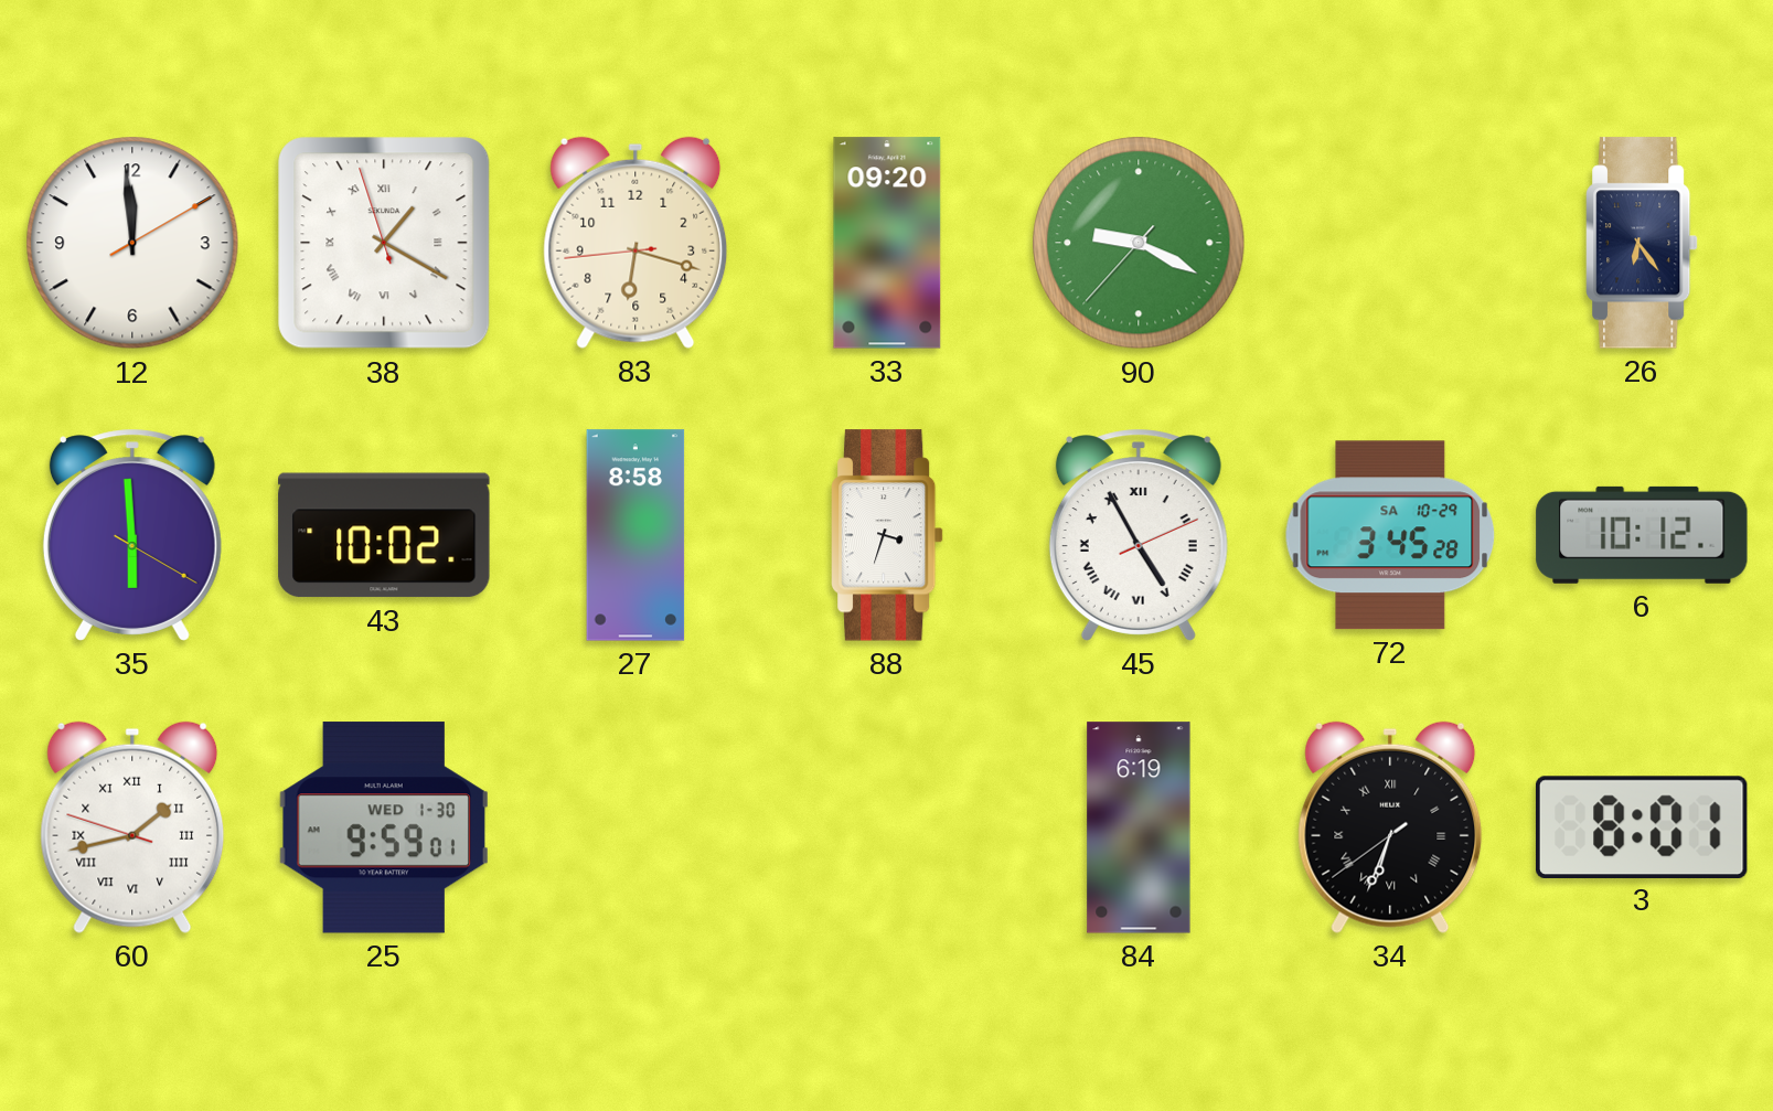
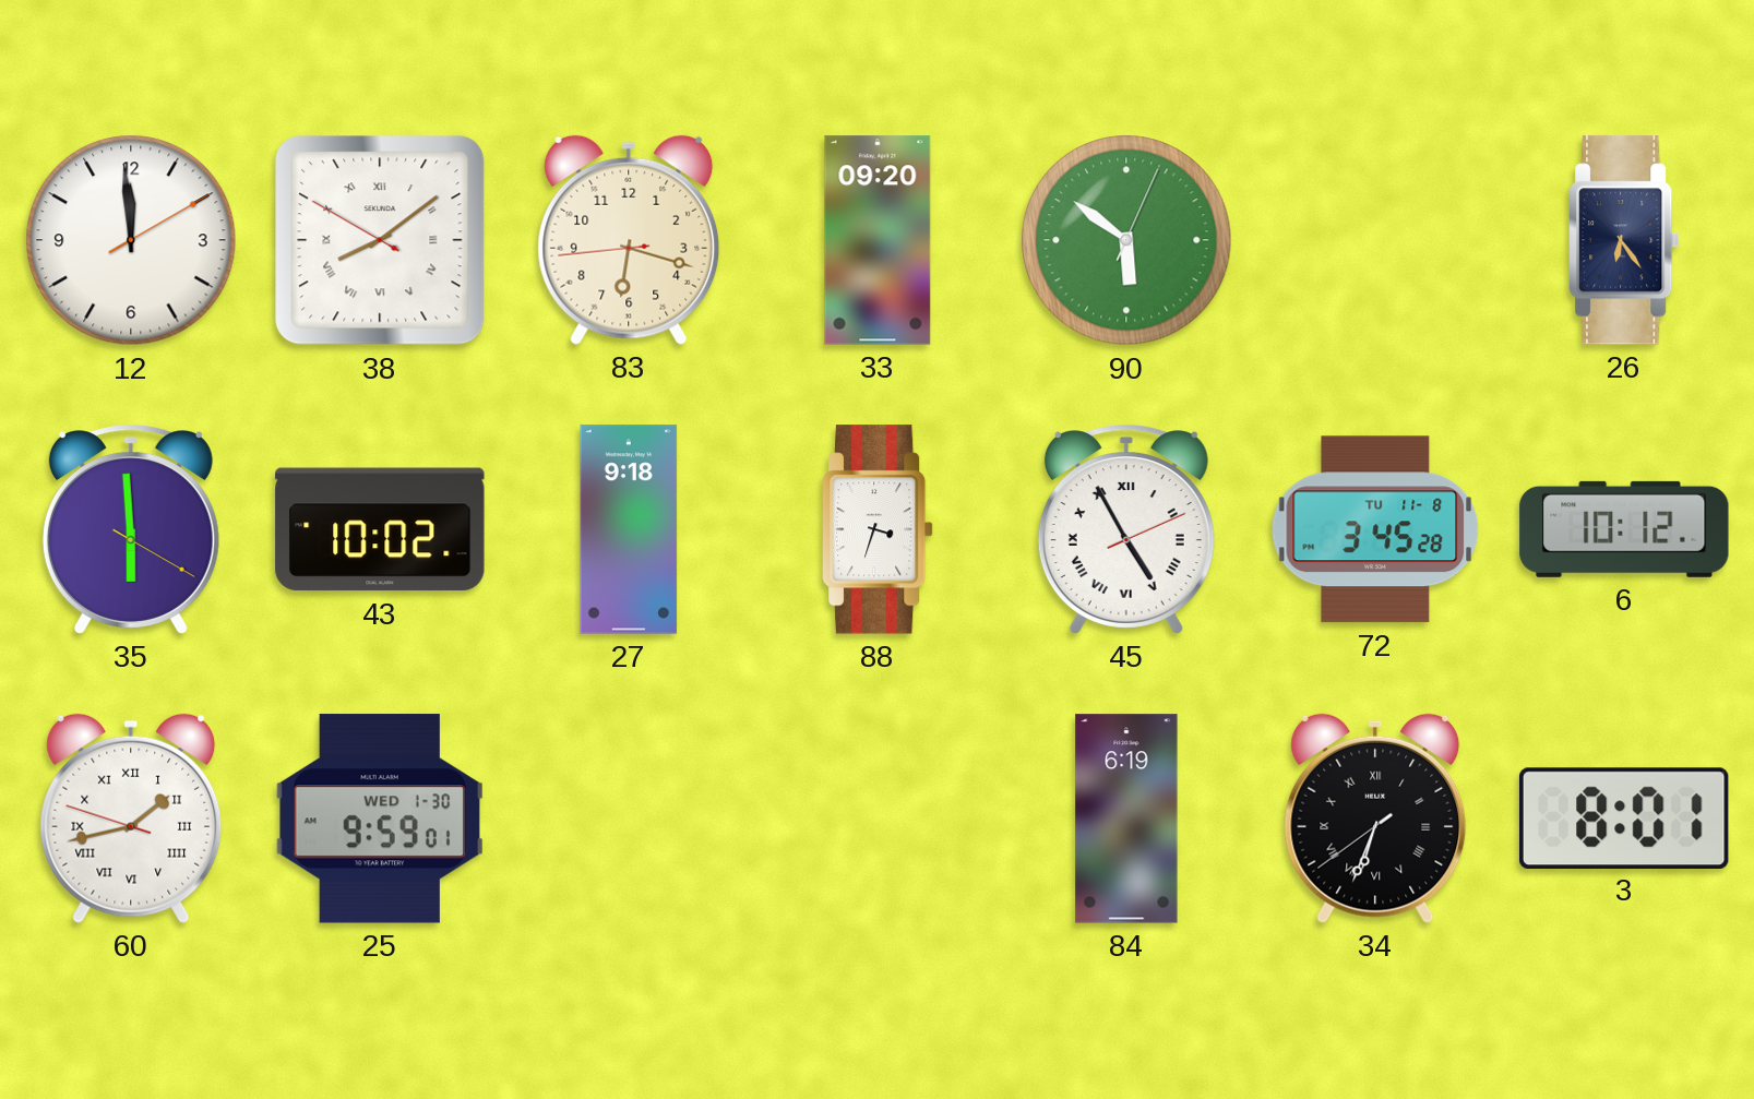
38: 1:19 -> 8:08
90: 9:19 -> 5:51
27: 8:58 -> 9:18
72 date: SA 10-29 -> TU 11-8
